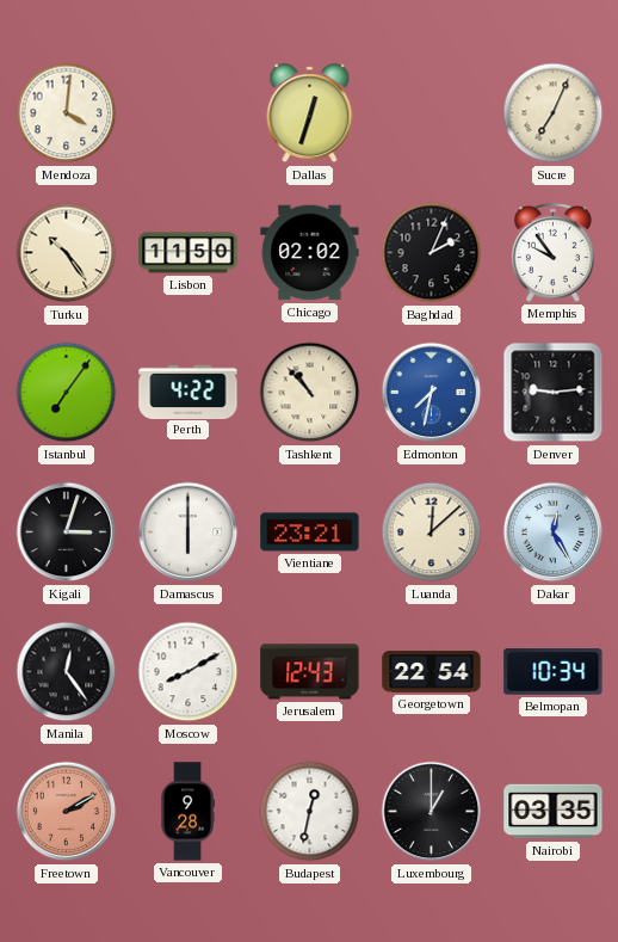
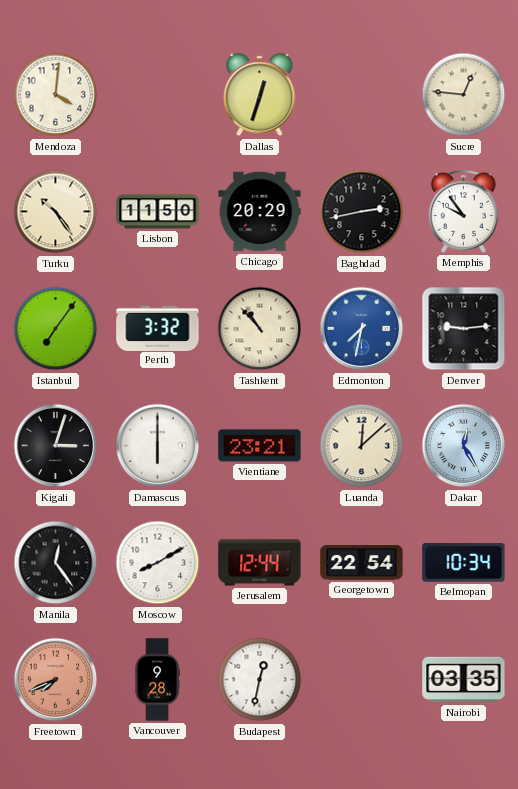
Sucre: 7:04 -> 12:46
Chicago: 02:02 -> 20:29
Baghdad: 2:04 -> 2:43
Perth: 4:22 -> 3:32
Jerusalem: 12:43 -> 12:44
Freetown: 2:10 -> 7:41
Luxembourg: 1:00 -> none
